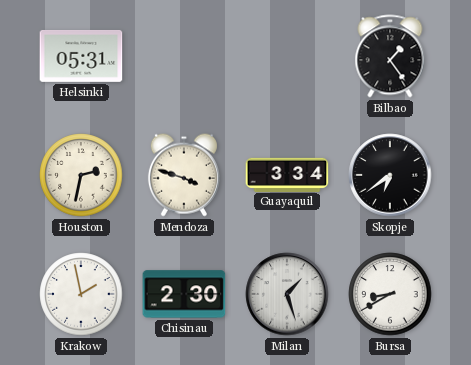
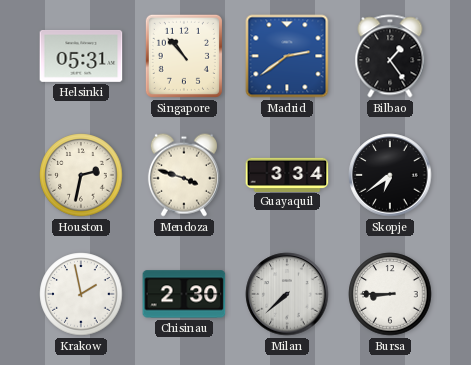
Singapore: none -> 10:53
Madrid: none -> 2:39
Milan: 1:27 -> 7:38
Bursa: 8:40 -> 8:45
